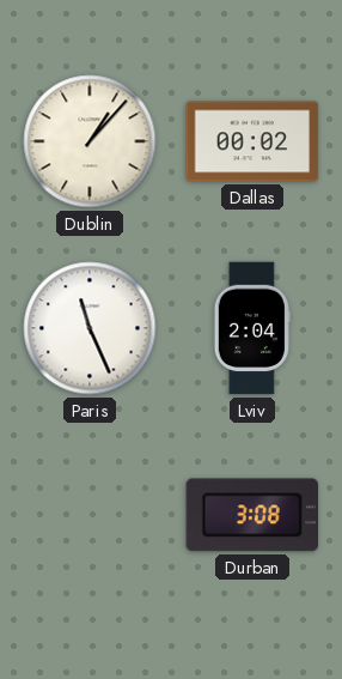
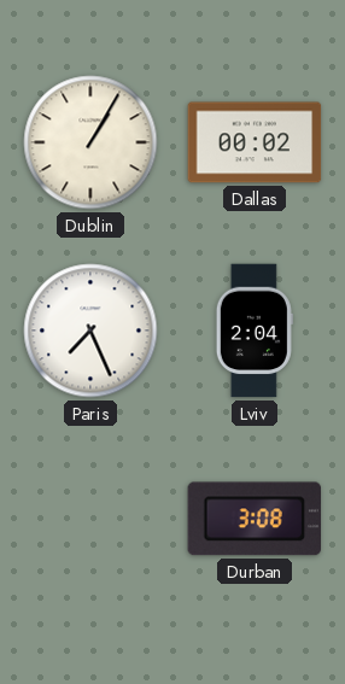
Dublin: 1:07 -> 1:05
Paris: 11:26 -> 7:26
